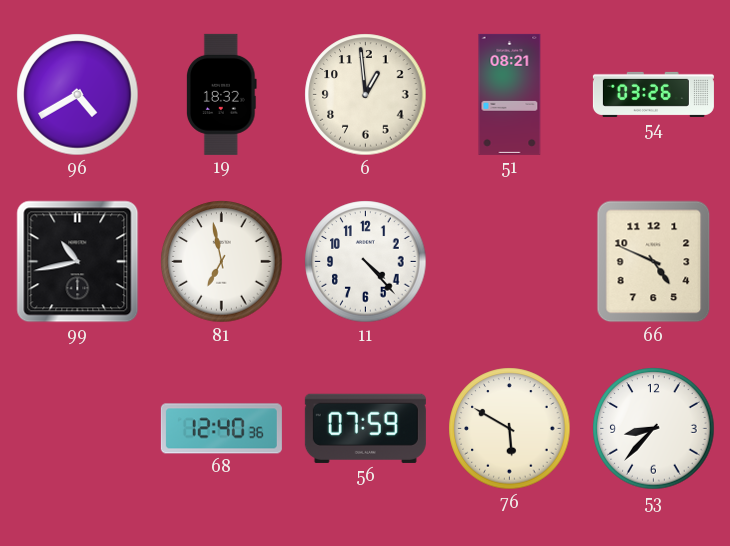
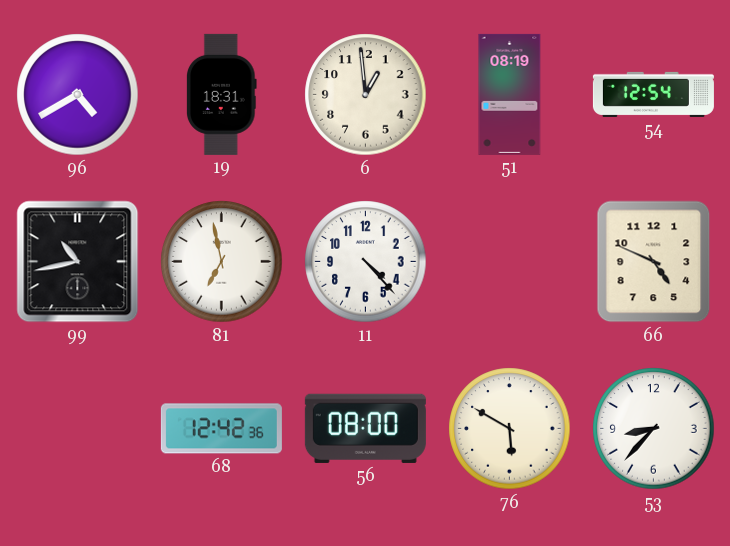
19: 18:32 -> 18:31
51: 08:21 -> 08:19
54: 03:26 -> 12:54
68: 12:40 -> 12:42
56: 07:59 -> 08:00
